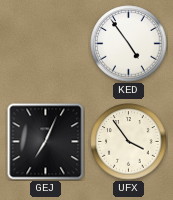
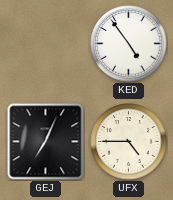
UFX: 3:54 -> 4:45
